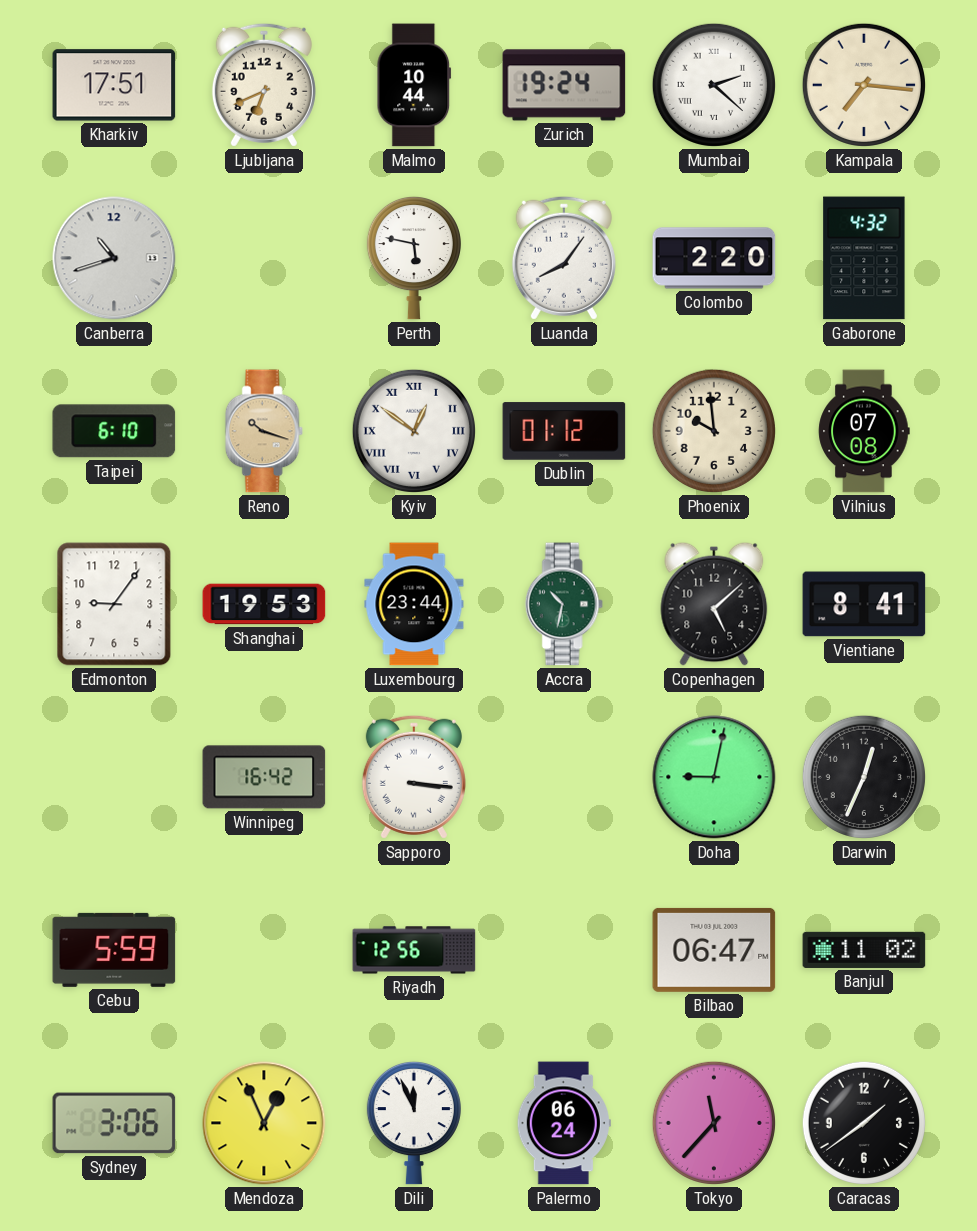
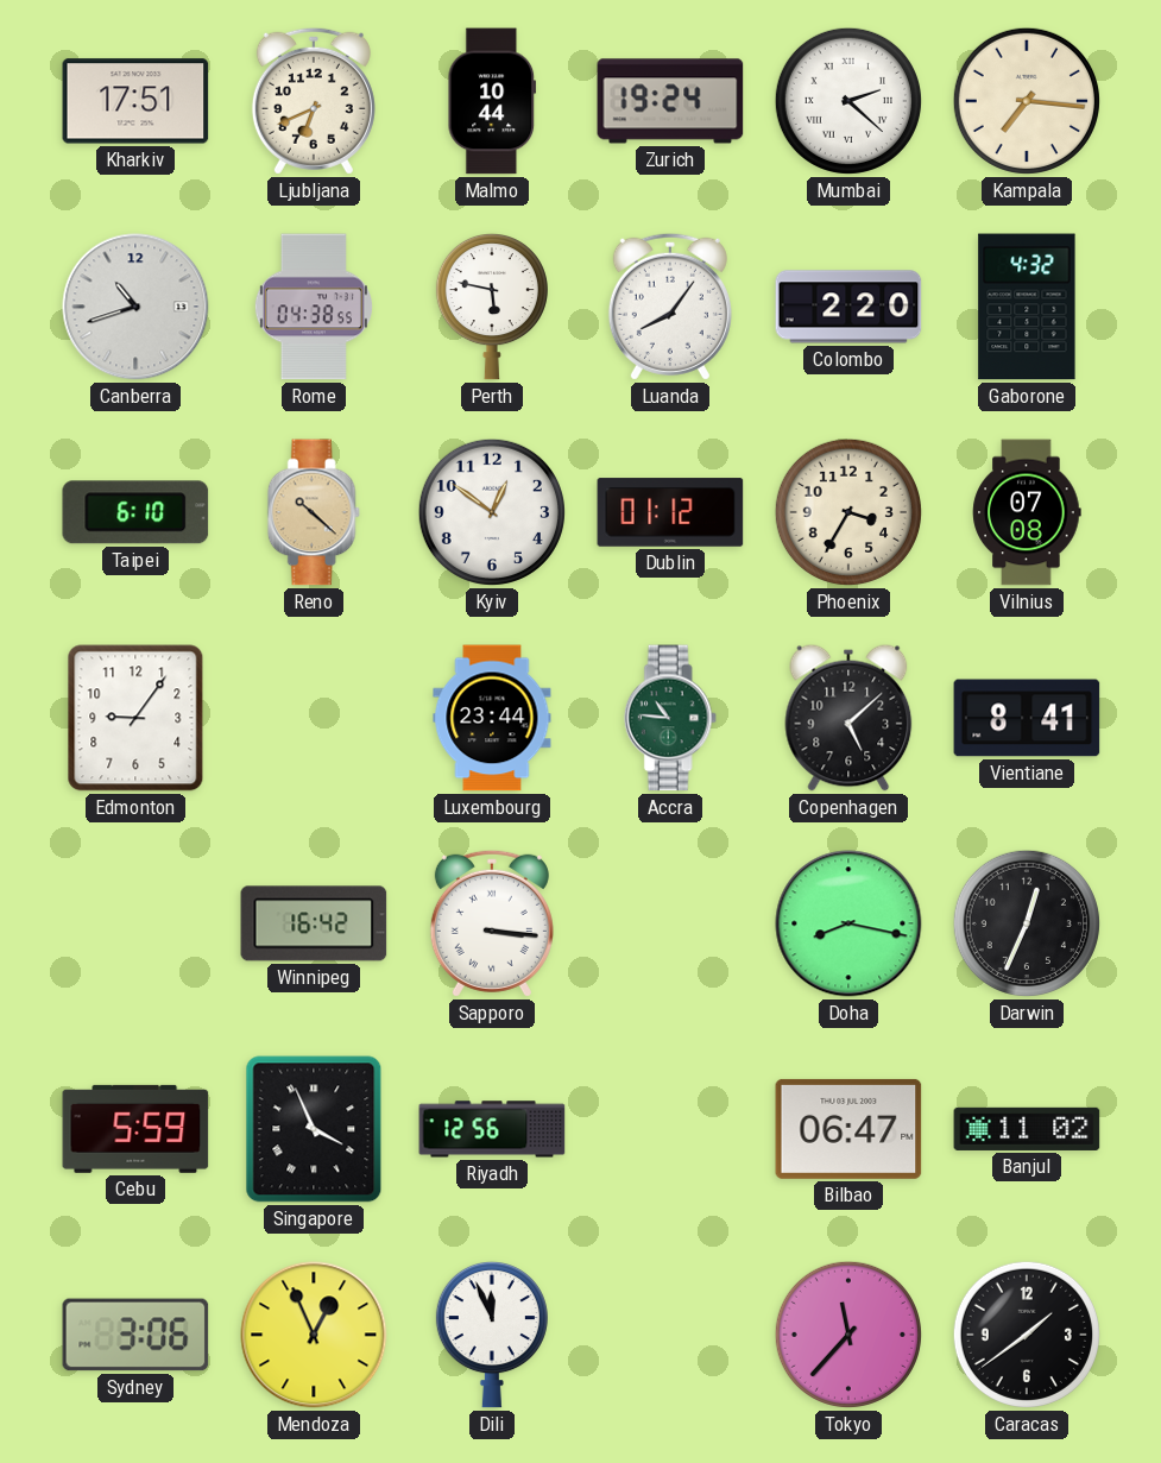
Rome: none -> 04:38
Reno: 10:18 -> 10:22
Kyiv numerals: Roman -> Arabic
Phoenix: 9:59 -> 3:35
Shanghai: 19:53 -> none
Accra: 10:32 -> 10:46
Doha: 9:02 -> 8:17
Singapore: none -> 3:56
Palermo: 06:24 -> none
